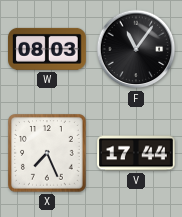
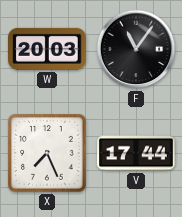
W: 08:03 -> 20:03
